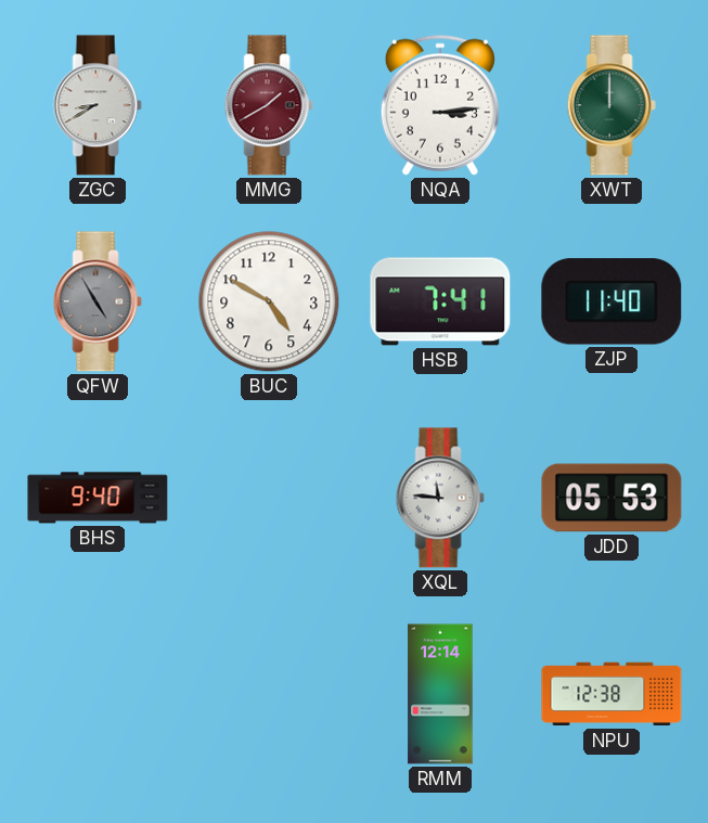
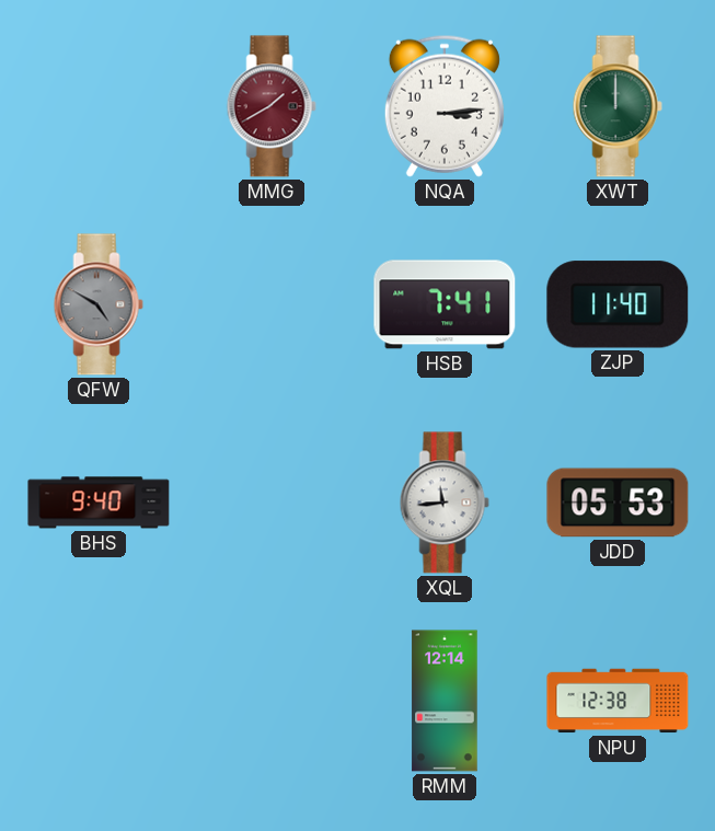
ZGC: 8:40 -> none
QFW: 4:55 -> 4:50
BUC: 4:50 -> none
XQL: 11:46 -> 11:44
